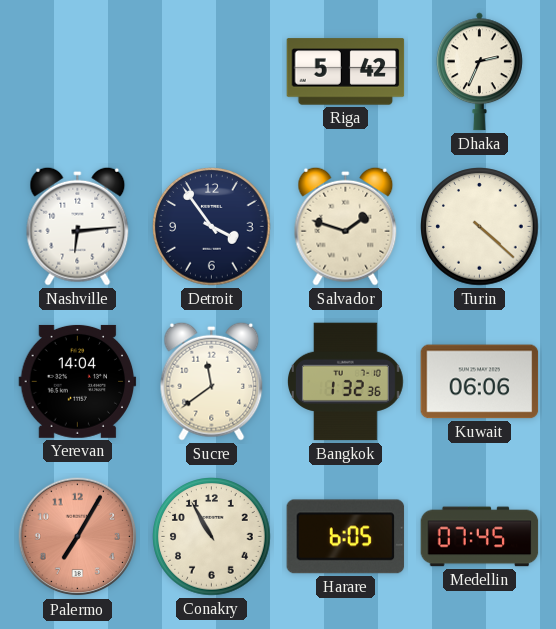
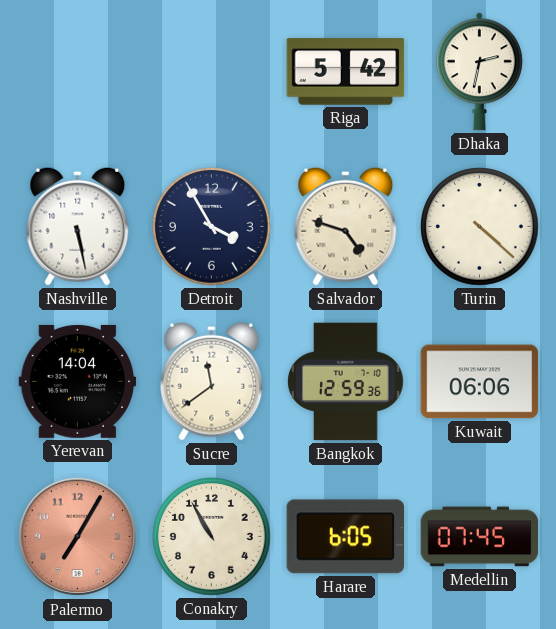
Dhaka: 2:34 -> 2:32
Nashville: 6:14 -> 5:28
Detroit: 3:54 -> 3:55
Salvador: 1:48 -> 4:48
Bangkok: 1:32 -> 12:59
